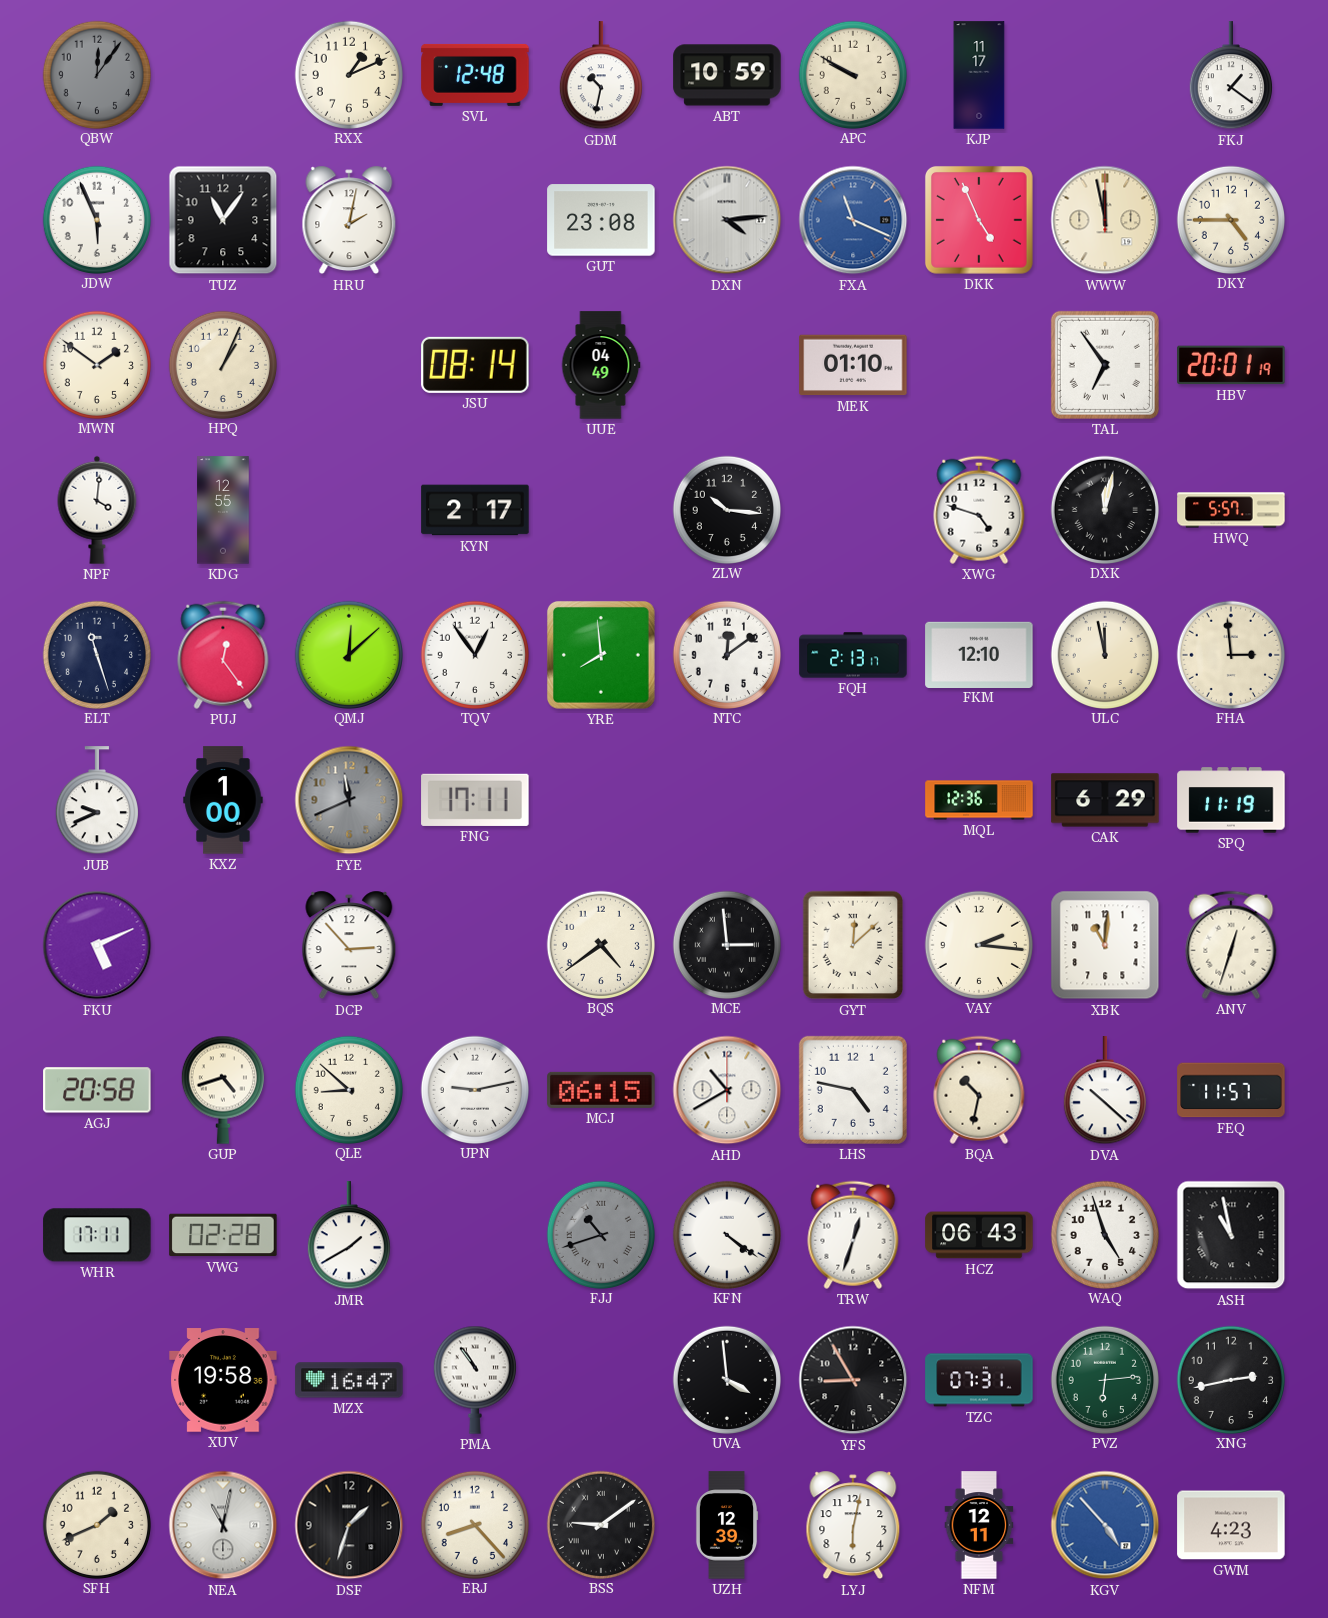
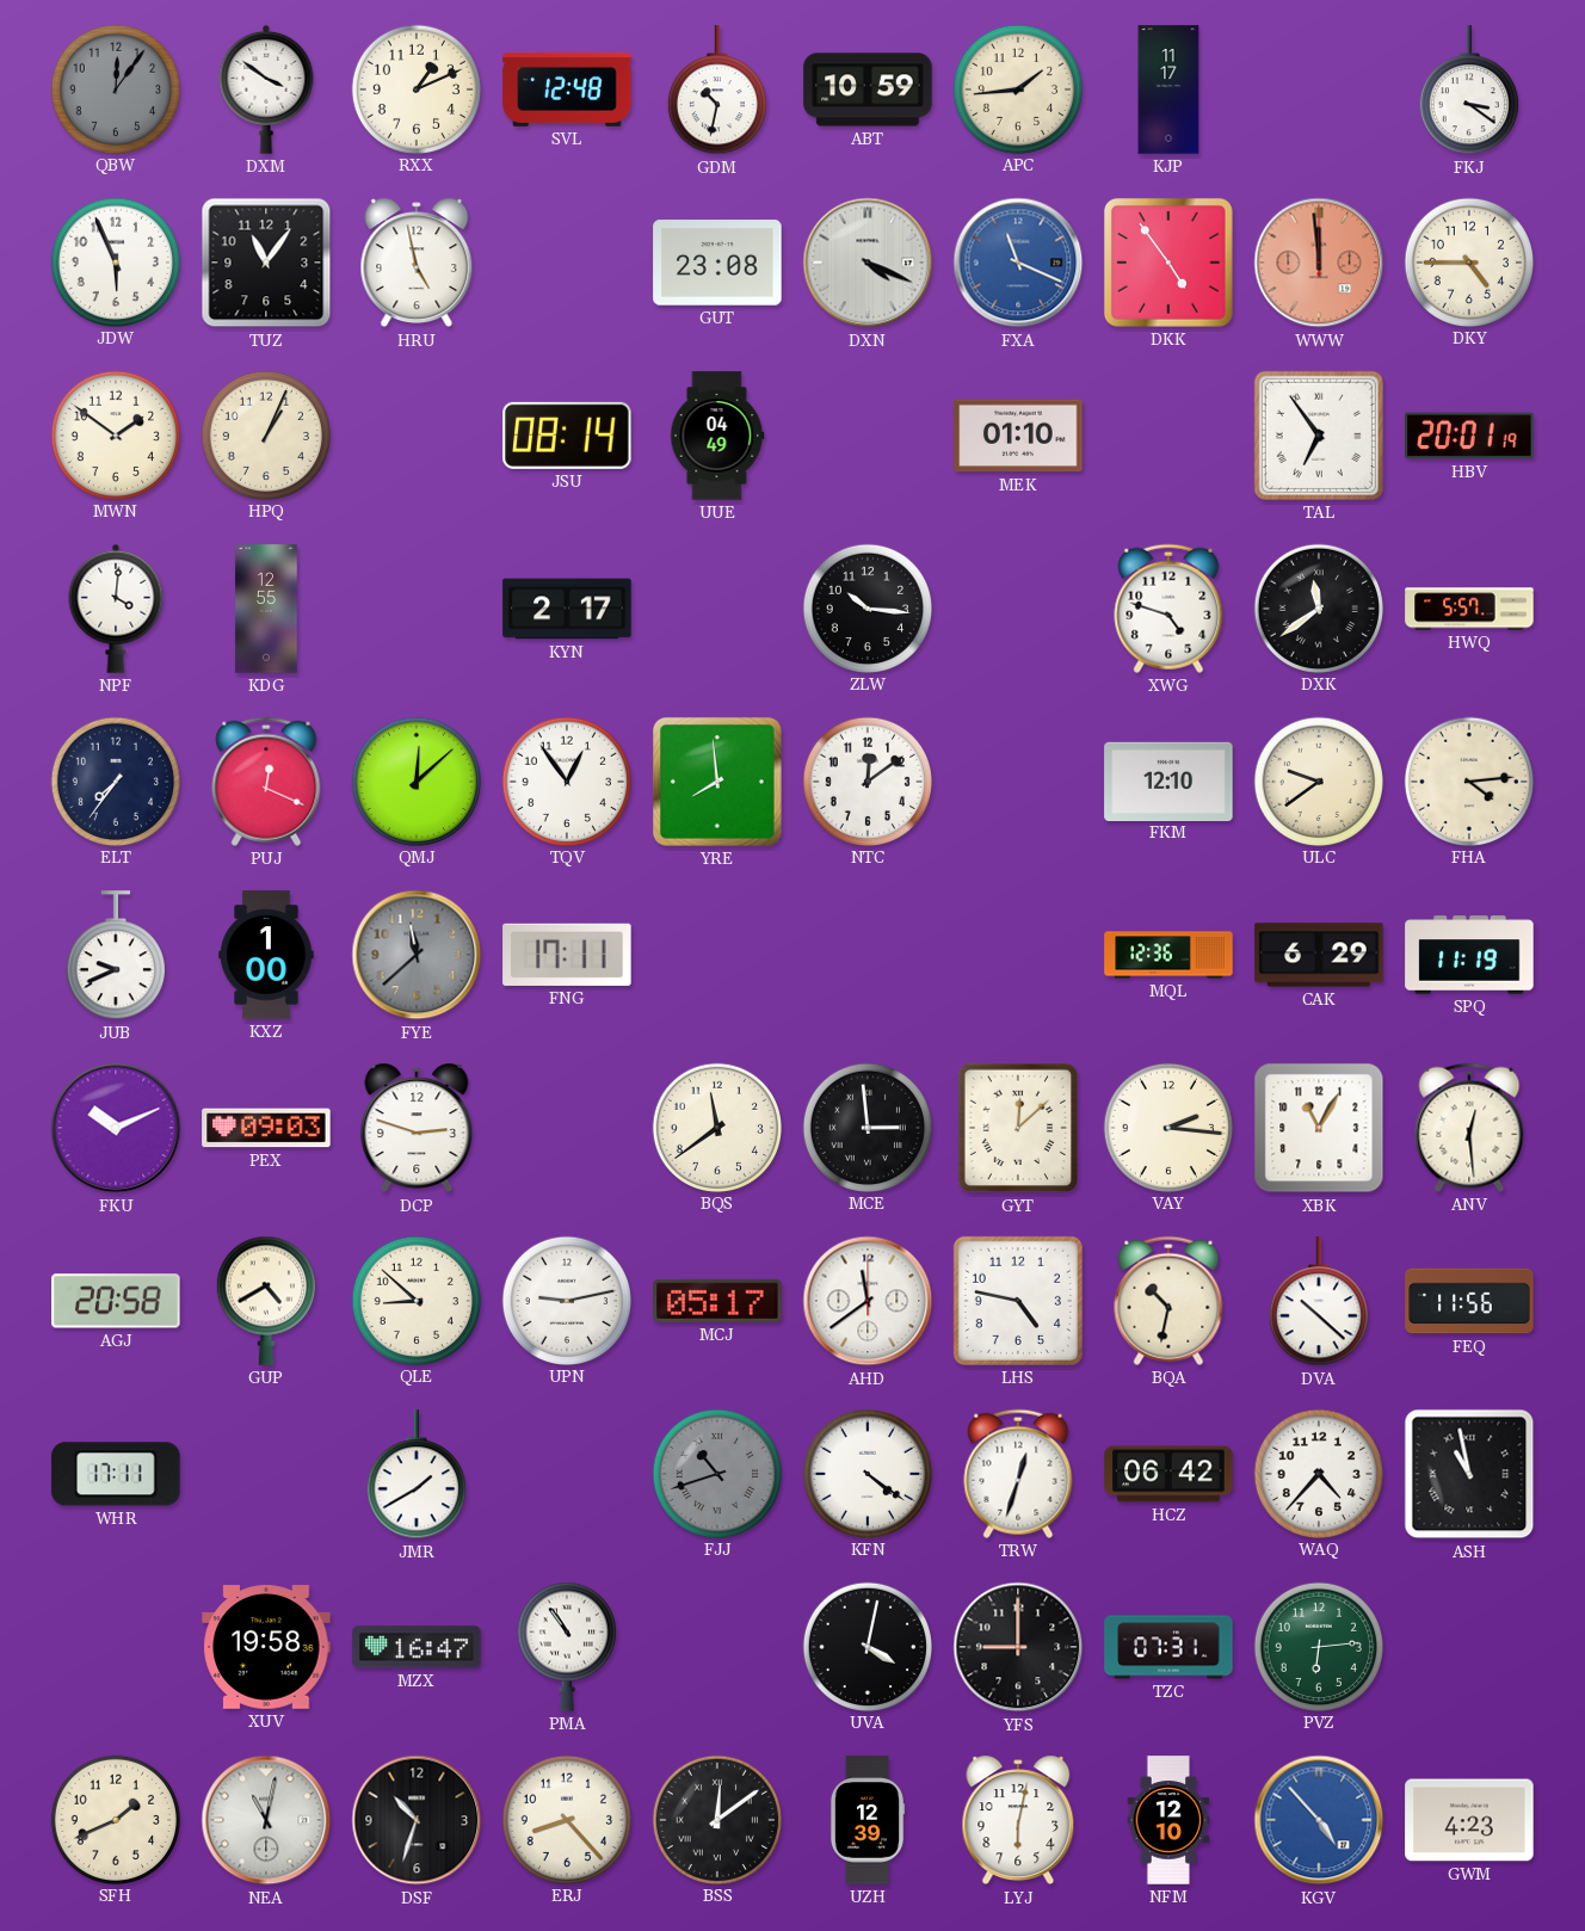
DXM: none -> 3:51
APC: 9:50 -> 1:44
FKJ: 1:21 -> 3:21
HRU: 2:02 -> 4:58
DXN: 4:14 -> 4:19
DKK: 4:56 -> 4:54
WWW: 11:58 -> 11:59
WWW dial: cream -> salmon
DXK: 12:02 -> 11:39
ELT: 11:27 -> 7:36
PUJ: 12:24 -> 12:19
FQH: 2:13 -> none
ULC: 11:58 -> 9:39
FHA: 2:59 -> 4:14
FYE: 11:41 -> 11:38
FKU: 5:11 -> 10:11
PEX: none -> 09:03
DCP: 2:53 -> 2:48
BQS: 4:39 -> 11:39
XBK: 11:01 -> 11:05
ANV: 12:33 -> 12:29
GUP: 4:42 -> 4:40
MCJ: 06:15 -> 05:17
AHD: 10:40 -> 11:39
FEQ: 11:57 -> 11:56
VWG: 02:28 -> none
HCZ: 06:43 -> 06:42
WAQ: 4:57 -> 4:37
UVA: 3:59 -> 4:02
YFS: 8:55 -> 9:00
XNG: 2:43 -> none
DSF: 1:33 -> 10:33
BSS: 9:09 -> 12:09
NFM: 12:11 -> 12:10
